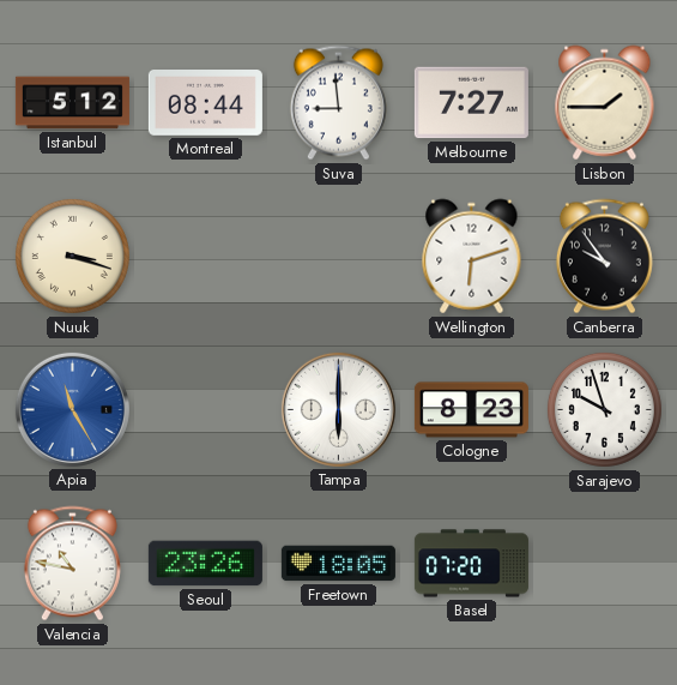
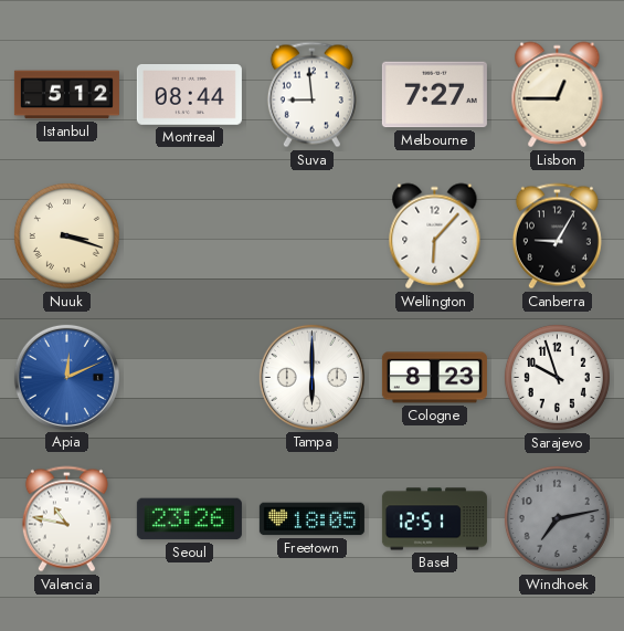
Lisbon: 1:45 -> 12:45
Wellington: 6:12 -> 6:07
Canberra: 9:54 -> 9:05
Apia: 11:25 -> 12:11
Basel: 07:20 -> 12:51
Windhoek: none -> 7:13
